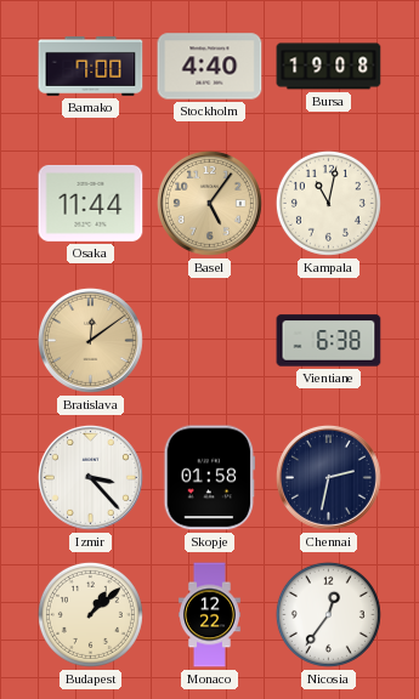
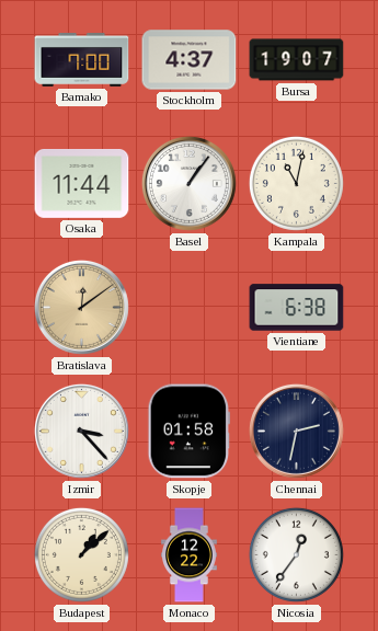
Stockholm: 4:40 -> 4:37
Bursa: 19:08 -> 19:07
Basel: 5:06 -> 1:06
Basel dial: champagne -> white
